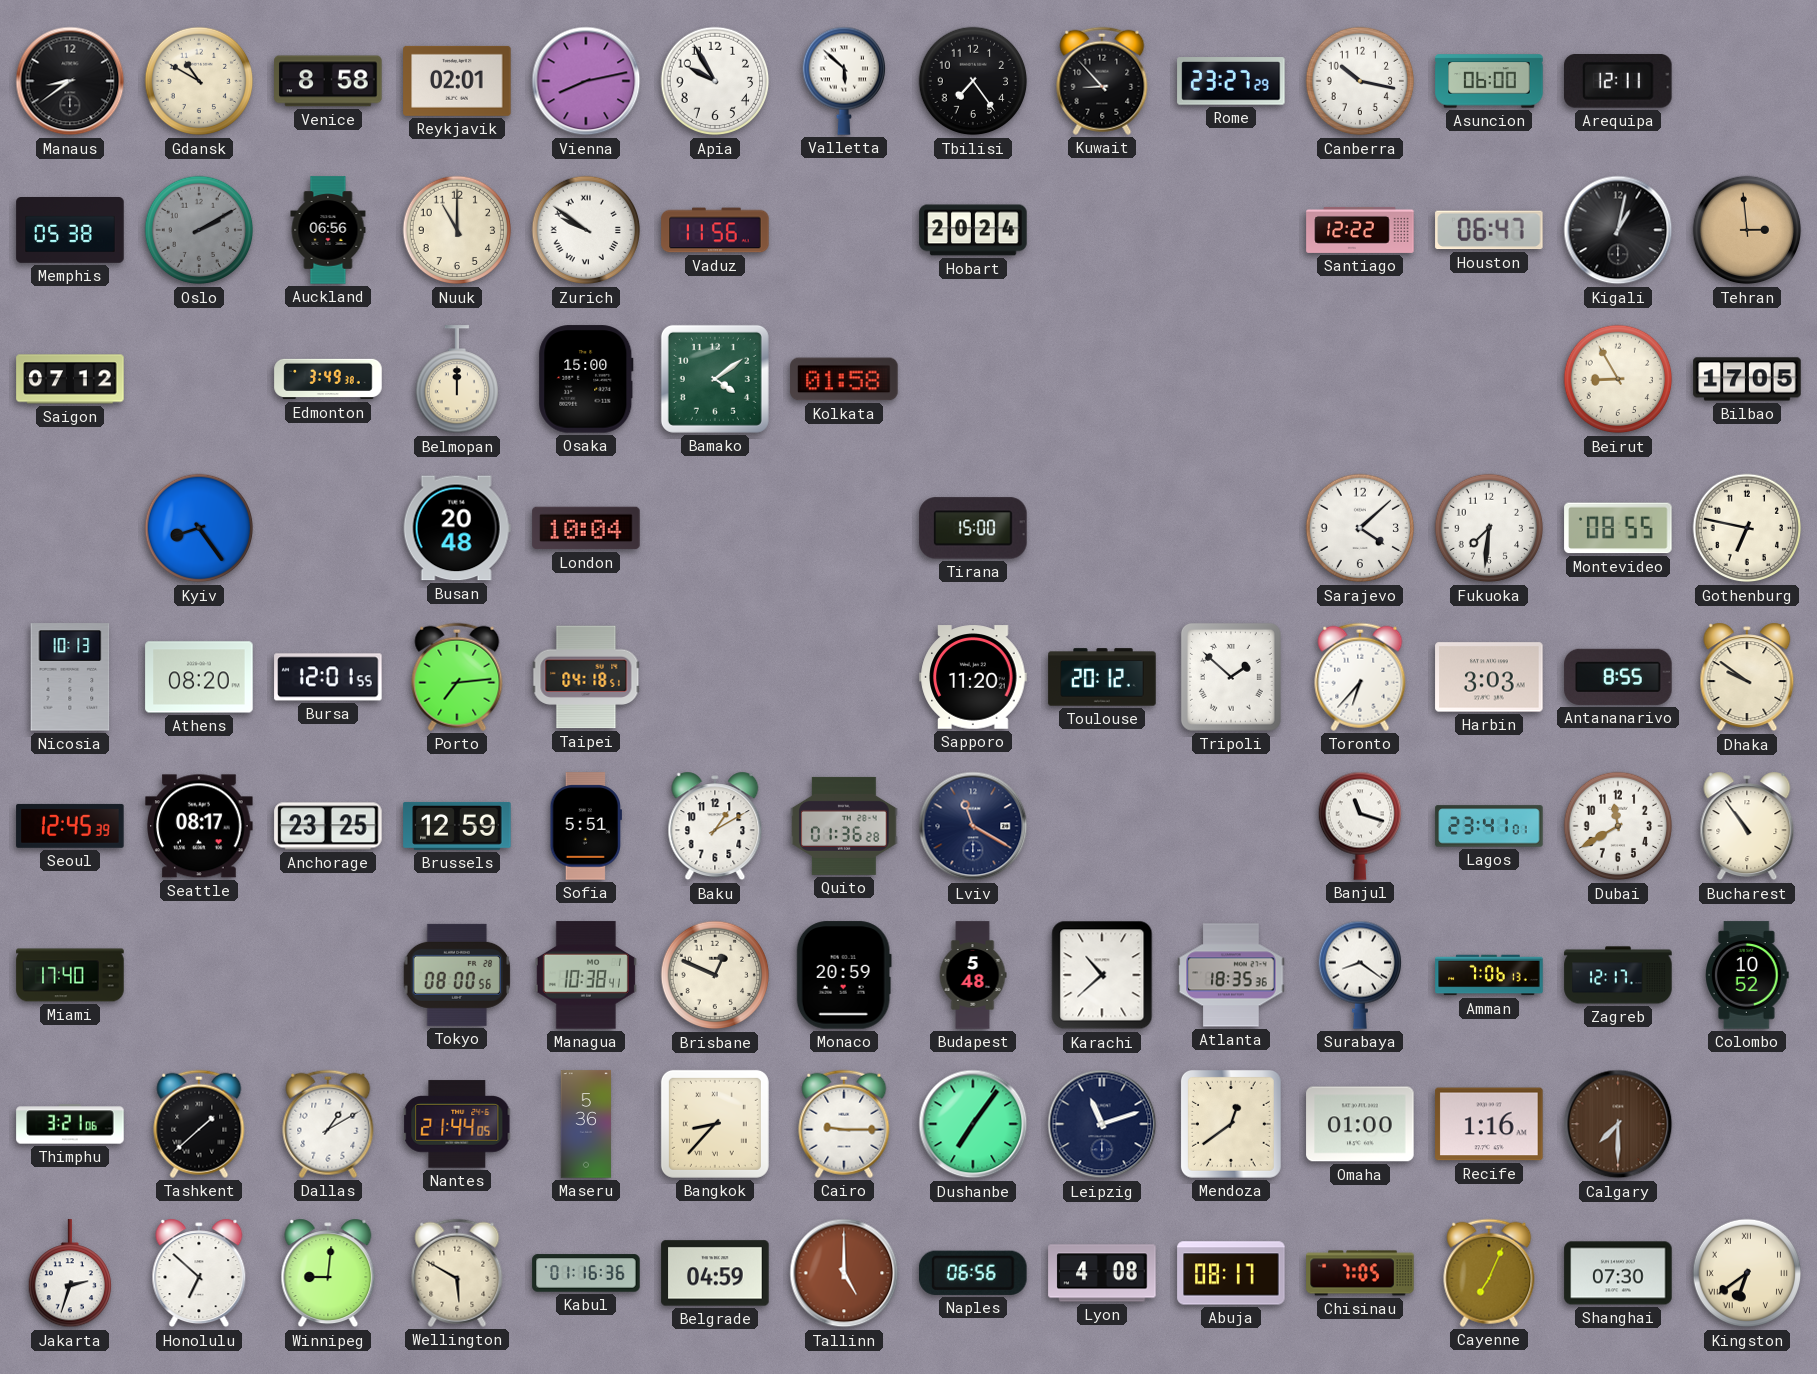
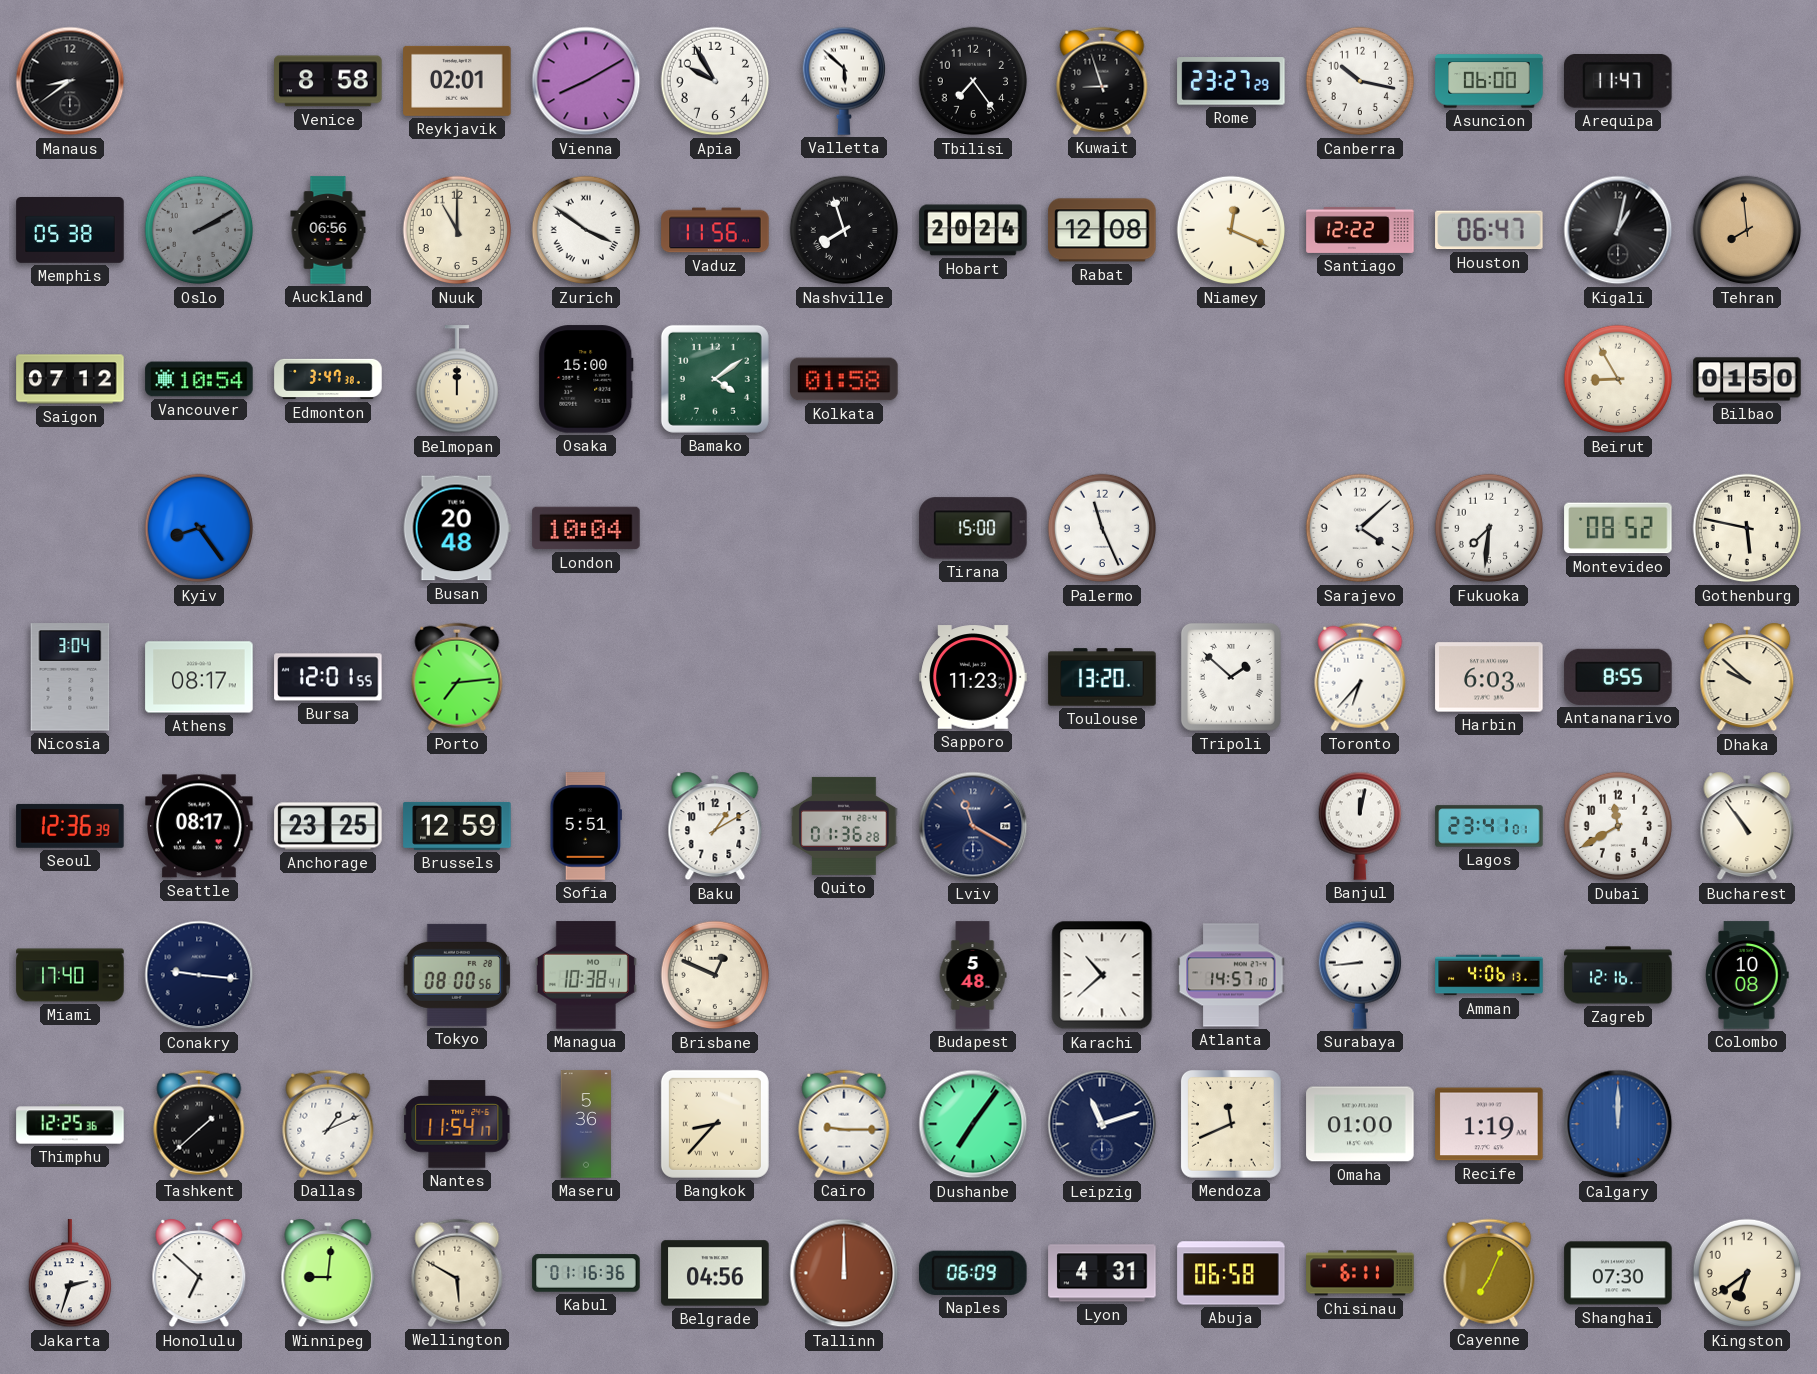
Gdansk: 10:50 -> none
Vienna: 8:13 -> 8:10
Kuwait: 8:53 -> 8:57
Arequipa: 12:11 -> 11:47
Zurich: 9:51 -> 3:51
Nashville: none -> 7:57
Rabat: none -> 12:08
Niamey: none -> 12:19
Tehran: 2:59 -> 7:59
Vancouver: none -> 10:54
Edmonton: 3:49 -> 3:47
Bilbao: 17:05 -> 01:50
Palermo: none -> 11:26
Montevideo: 08:55 -> 08:52
Gothenburg: 6:47 -> 5:47
Nicosia: 10:13 -> 3:04
Athens: 08:20 -> 08:17
Taipei: 04:18 -> none
Sapporo: 11:20 -> 11:23
Toulouse: 20:12 -> 13:20
Harbin: 3:03 -> 6:03
Dhaka: 9:51 -> 9:52
Seoul: 12:45 -> 12:36
Banjul: 11:18 -> 12:02
Conakry: none -> 9:16
Monaco: 20:59 -> none
Atlanta: 18:35 -> 14:57
Surabaya: 8:21 -> 8:44
Amman: 7:06 -> 4:06
Zagreb: 12:17 -> 12:16
Colombo: 10:52 -> 10:08
Thimphu: 3:21 -> 12:25
Dallas: 1:10 -> 1:11
Nantes: 21:44 -> 11:54
Mendoza: 12:39 -> 11:41
Recife: 1:16 -> 1:19
Calgary: 7:30 -> 12:00
Calgary dial: brown -> blue
Belgrade: 04:59 -> 04:56
Tallinn: 5:00 -> 12:00
Naples: 06:56 -> 06:09
Lyon: 4:08 -> 4:31
Abuja: 08:17 -> 06:58
Chisinau: 7:05 -> 6:11
Kingston numerals: Roman -> Arabic
